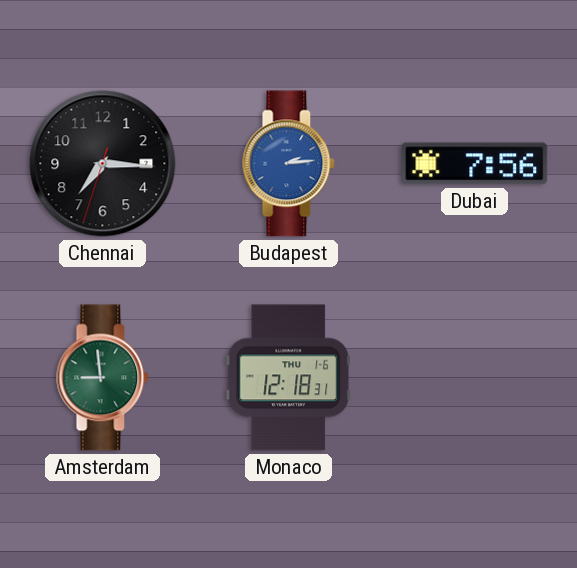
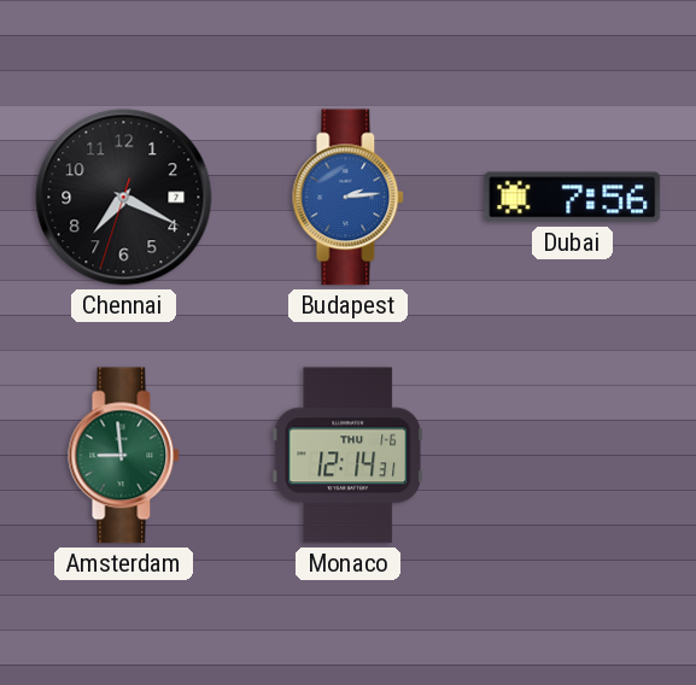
Chennai: 7:15 -> 7:19
Monaco: 12:18 -> 12:14
